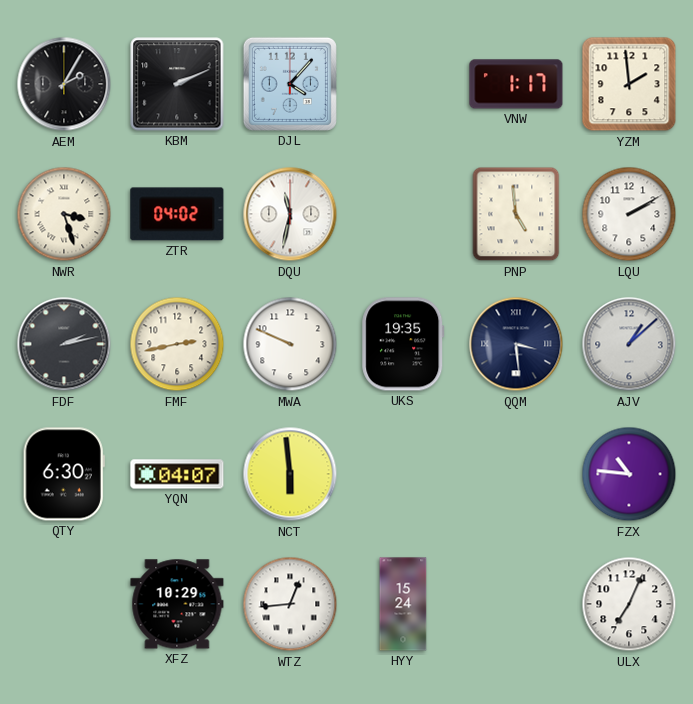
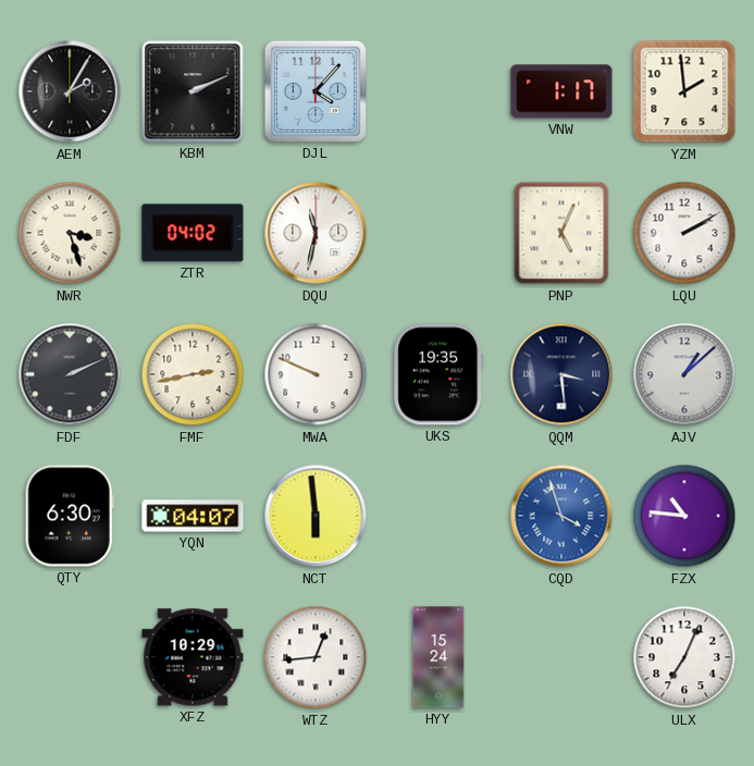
PNP: 4:59 -> 5:04
FDF: 2:13 -> 2:11
CQD: none -> 3:57
